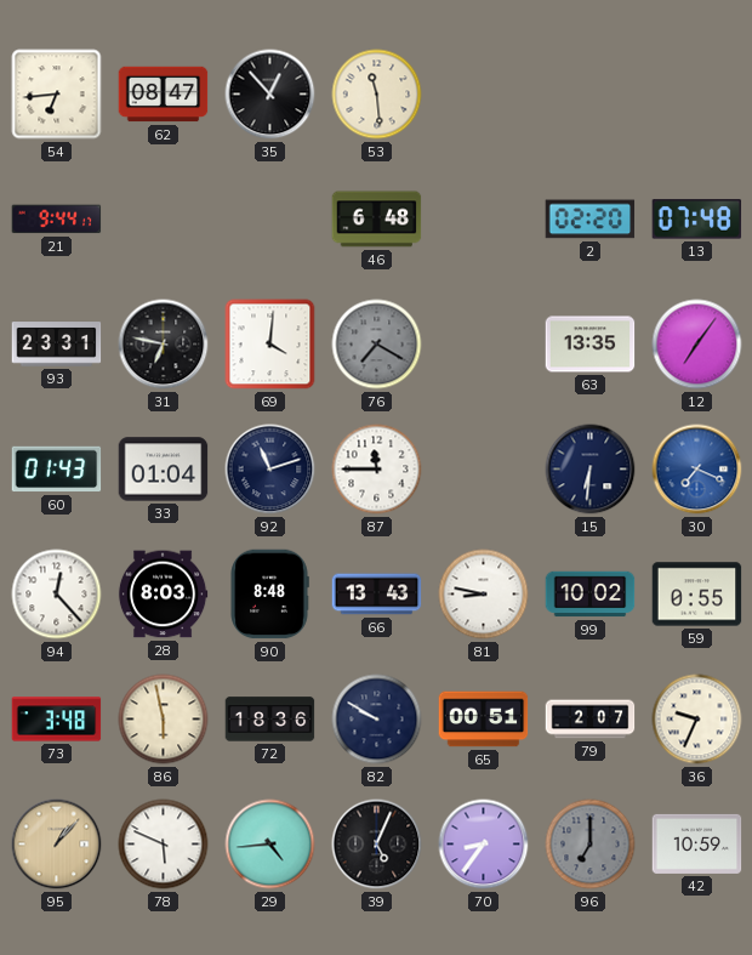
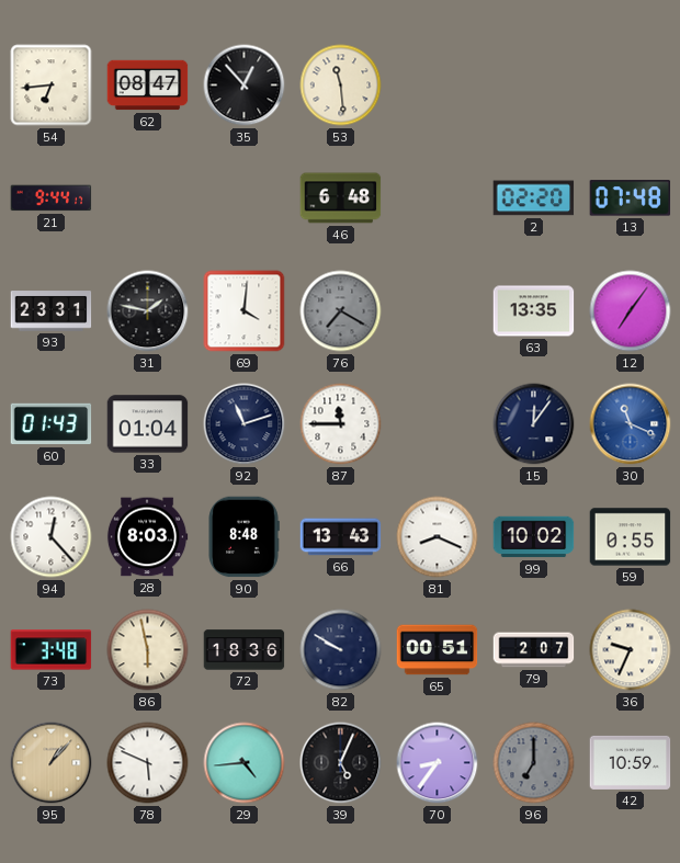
31: 6:47 -> 1:47
15: 6:31 -> 12:06
30: 7:19 -> 11:19
81: 8:47 -> 8:19
